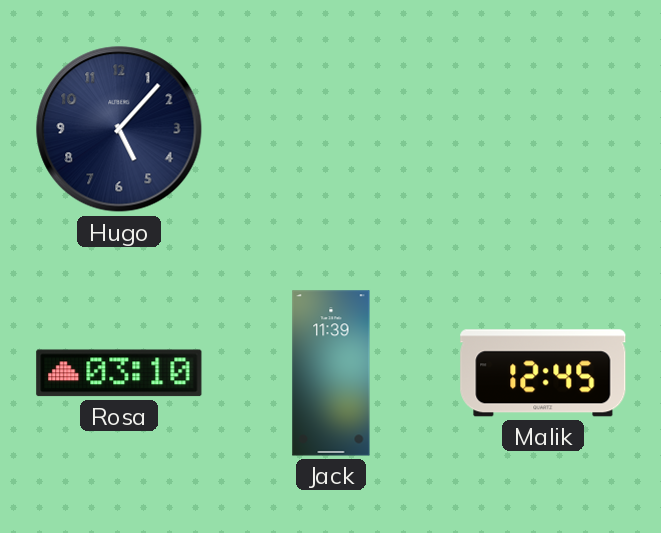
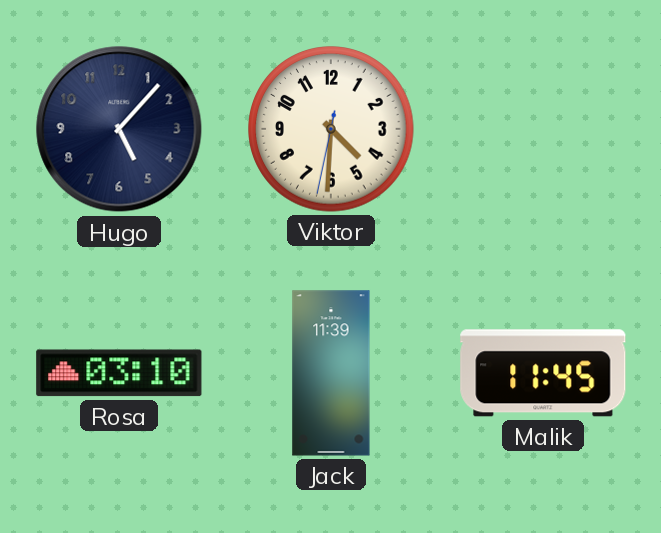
Viktor: none -> 4:30
Malik: 12:45 -> 11:45
